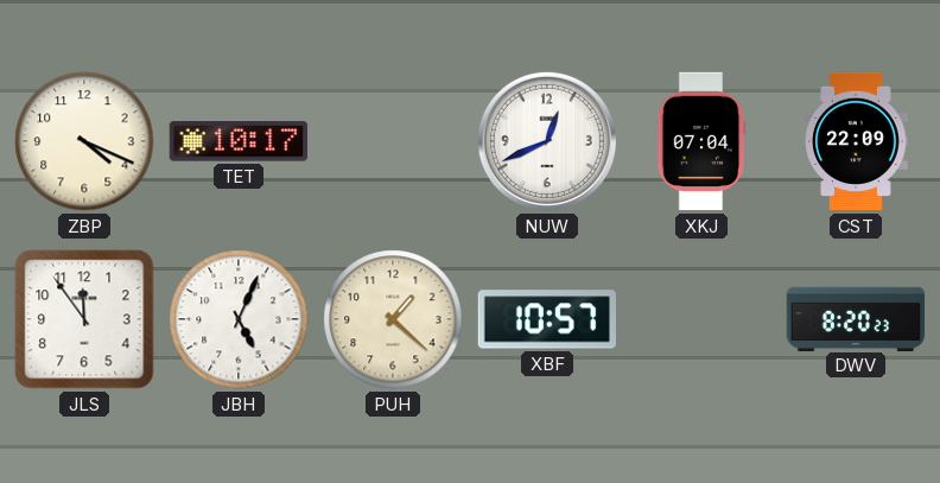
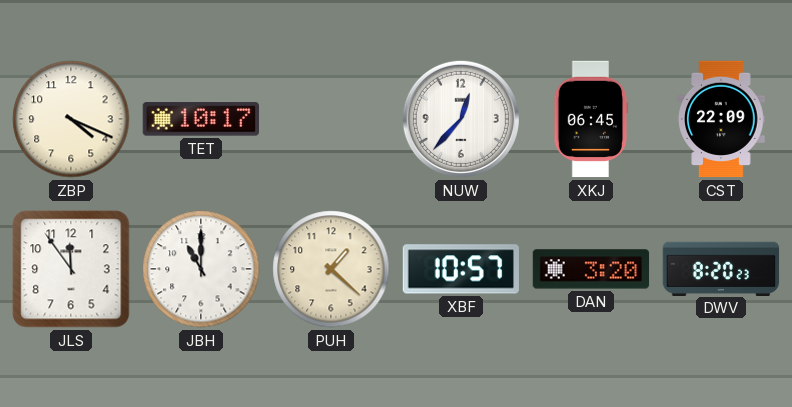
NUW: 12:41 -> 12:37
XKJ: 07:04 -> 06:45
JBH: 5:04 -> 11:00
DAN: none -> 3:20
